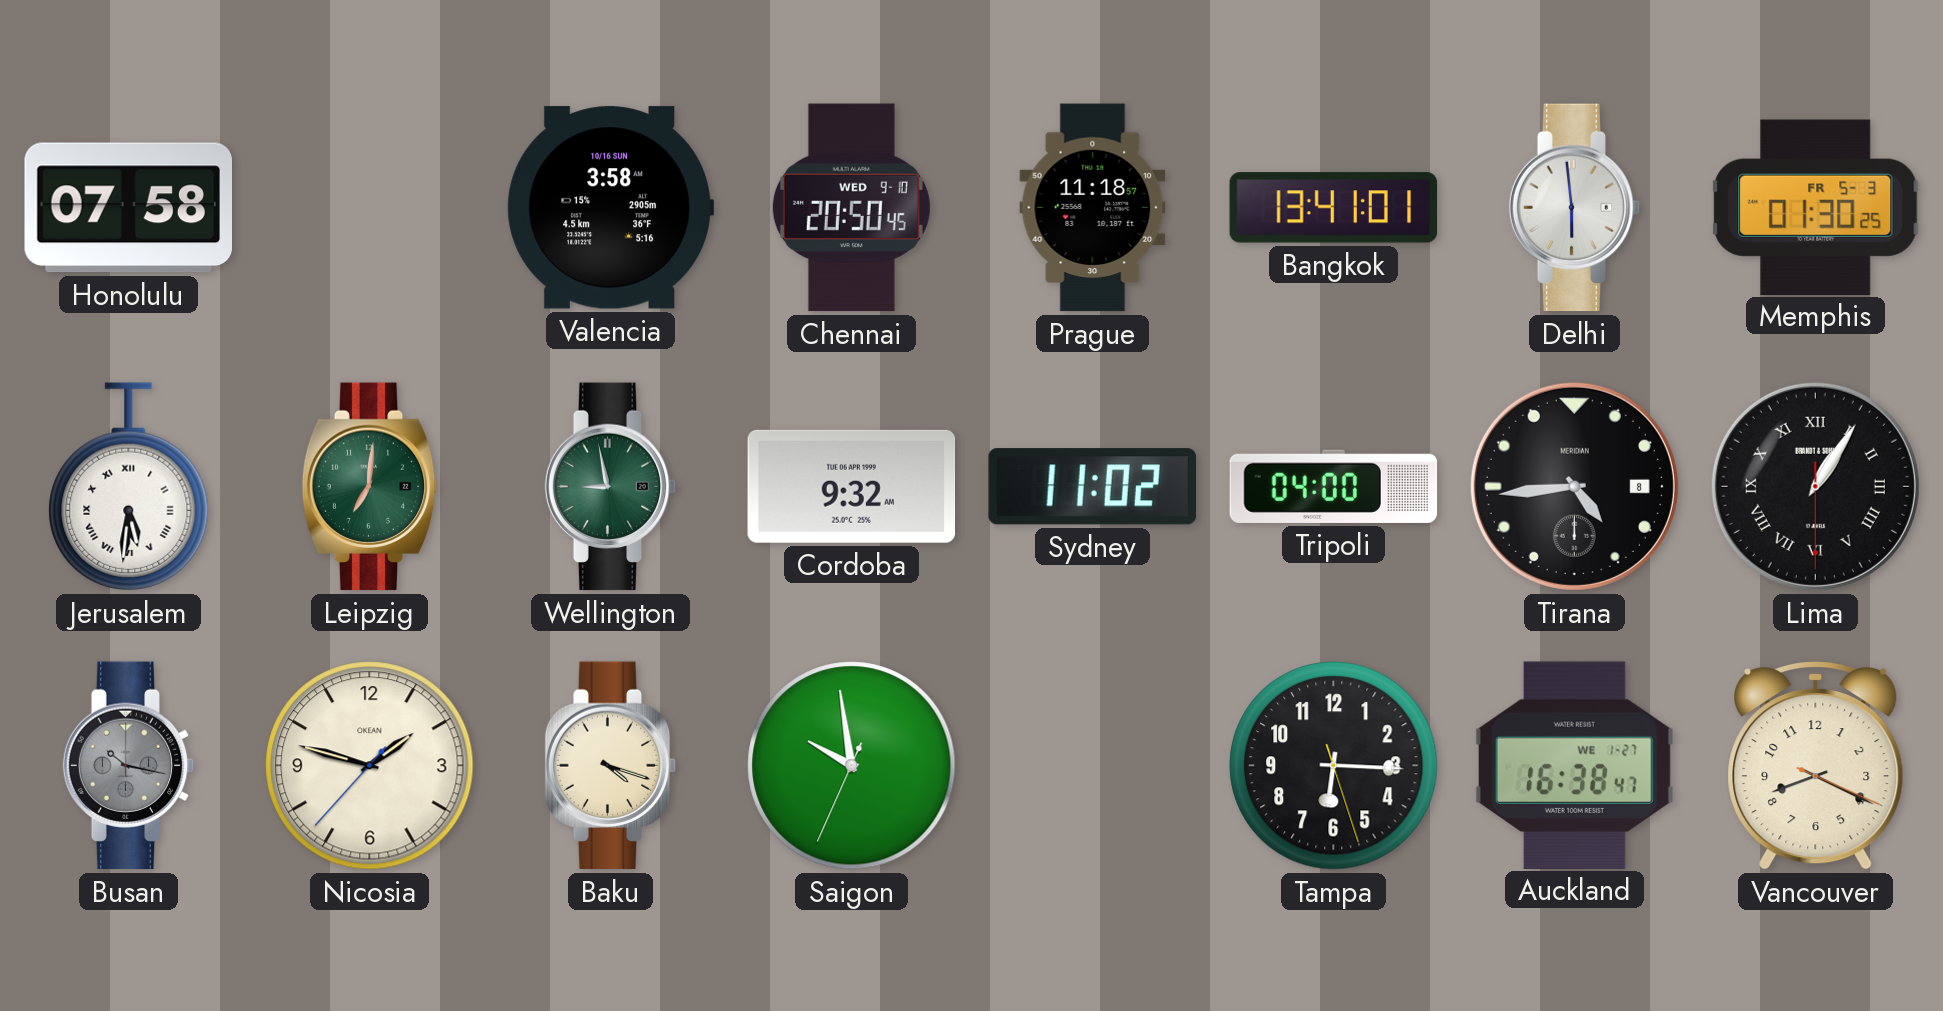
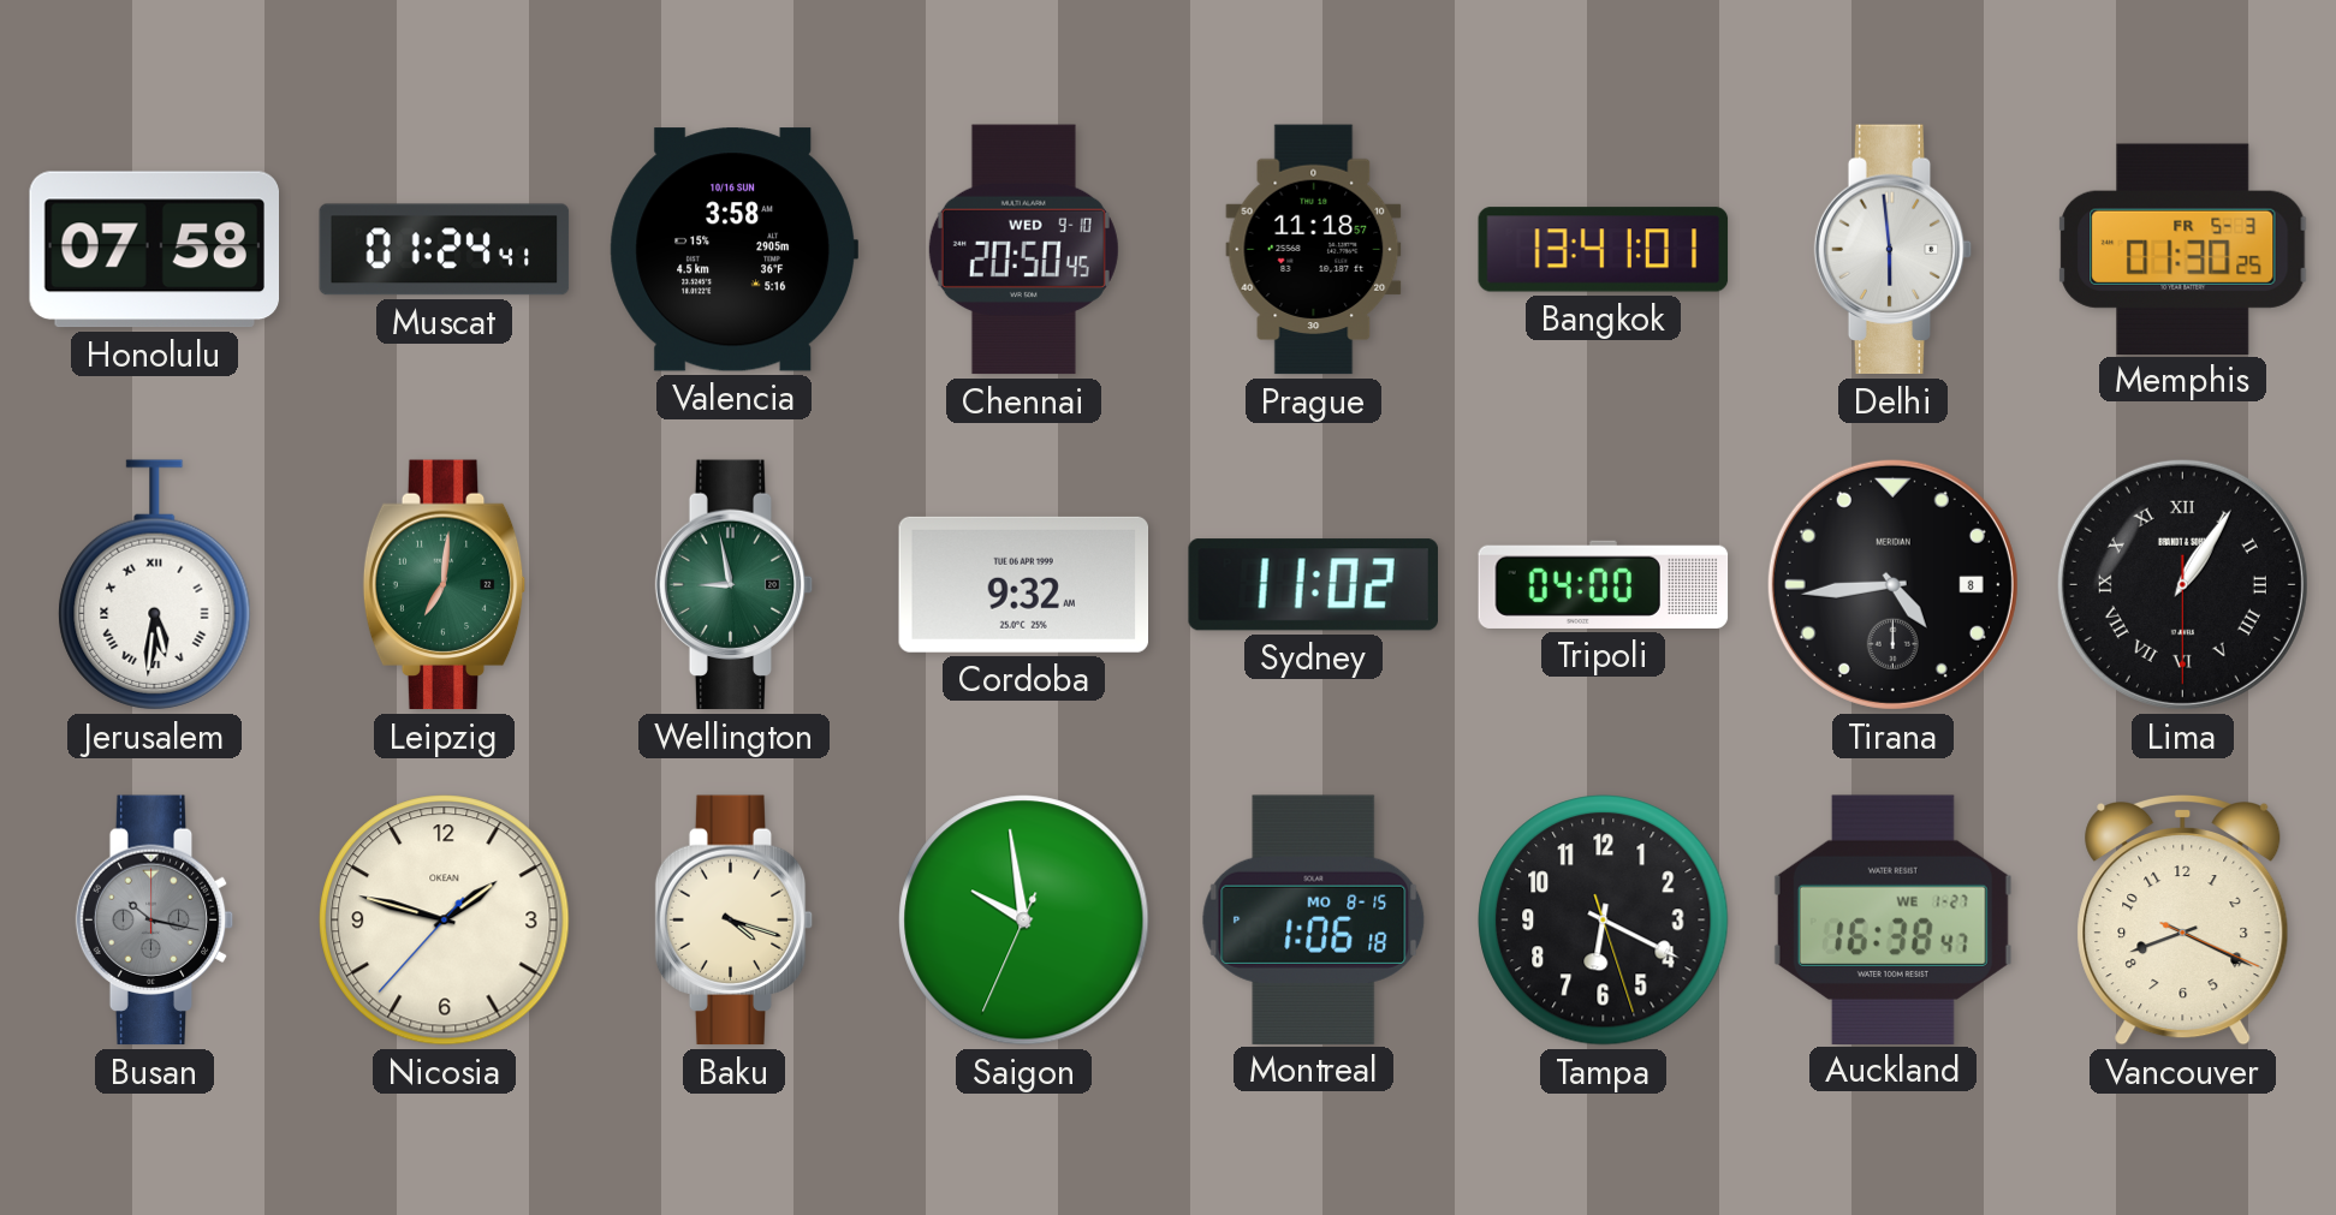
Muscat: none -> 01:24
Montreal: none -> 1:06
Tampa: 6:15 -> 6:19
